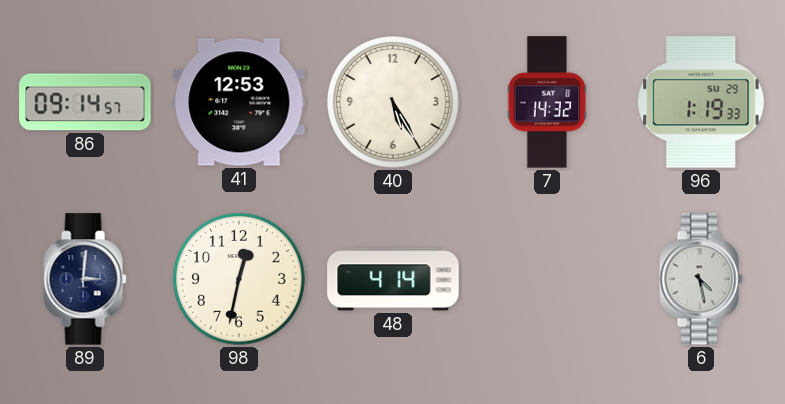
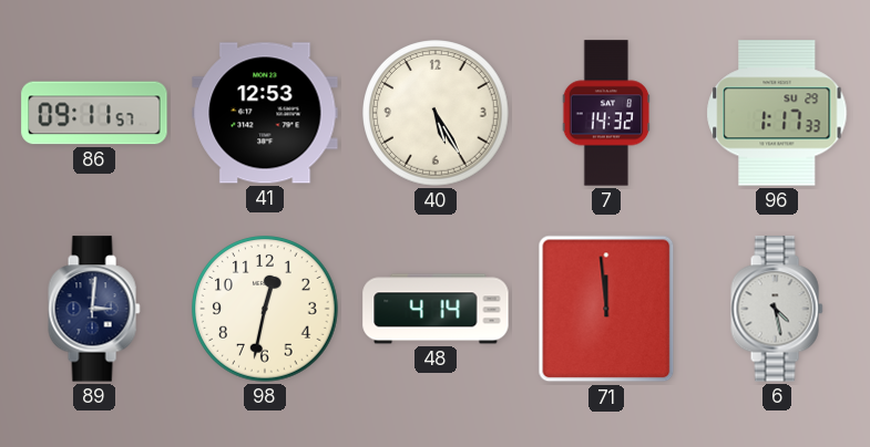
86: 09:14 -> 09:11
96: 1:19 -> 1:17
71: none -> 11:59
